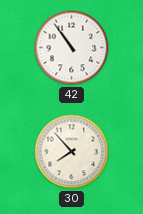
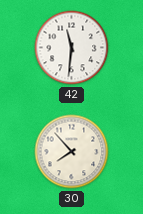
42: 10:54 -> 11:31
